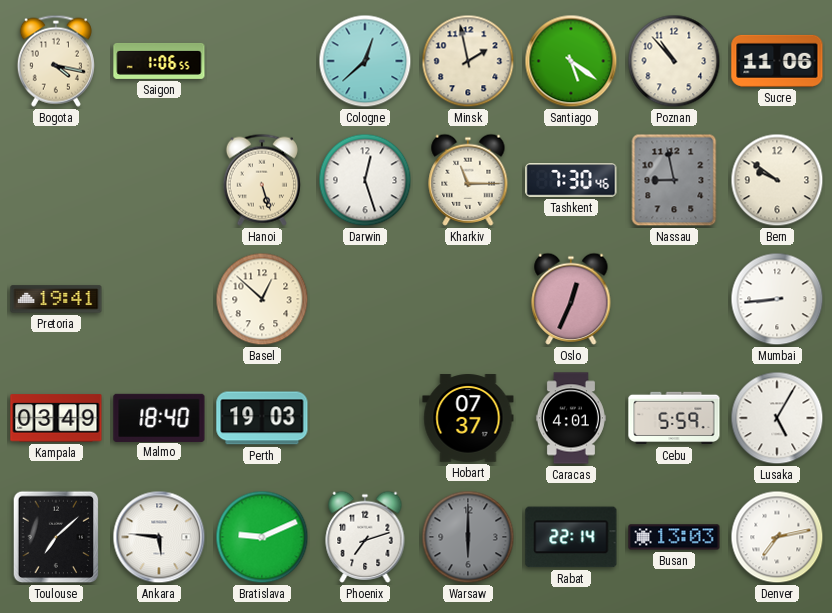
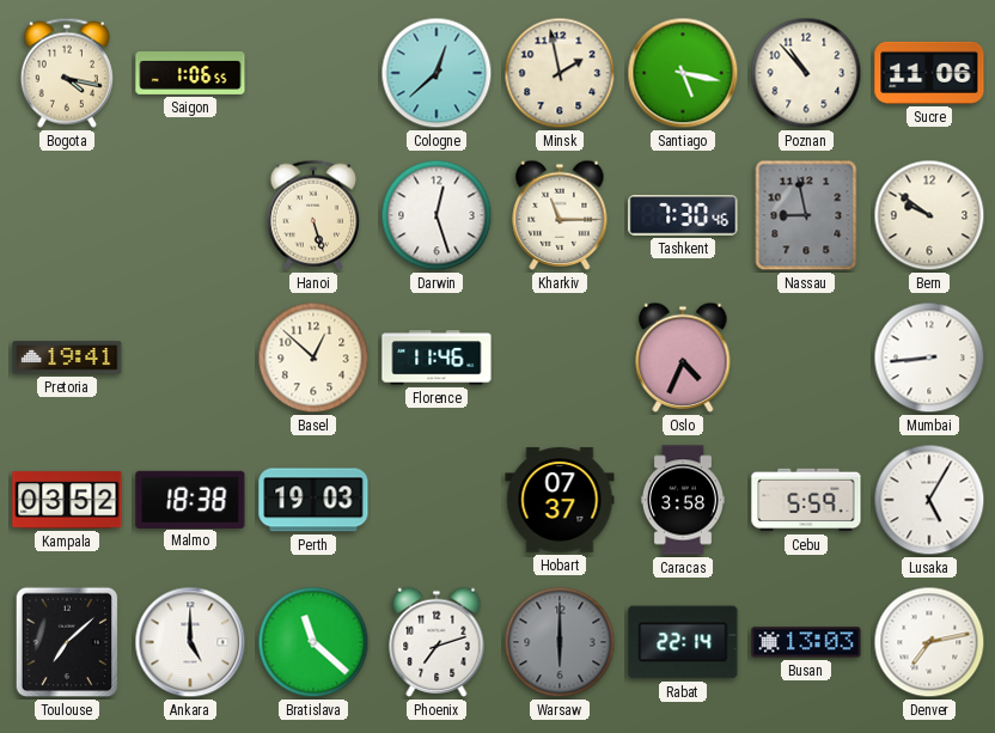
Santiago: 5:21 -> 5:17
Florence: none -> 11:46
Oslo: 12:34 -> 4:34
Kampala: 03:49 -> 03:52
Malmo: 18:40 -> 18:38
Caracas: 4:01 -> 3:58
Ankara: 5:46 -> 5:00
Bratislava: 9:11 -> 11:22
